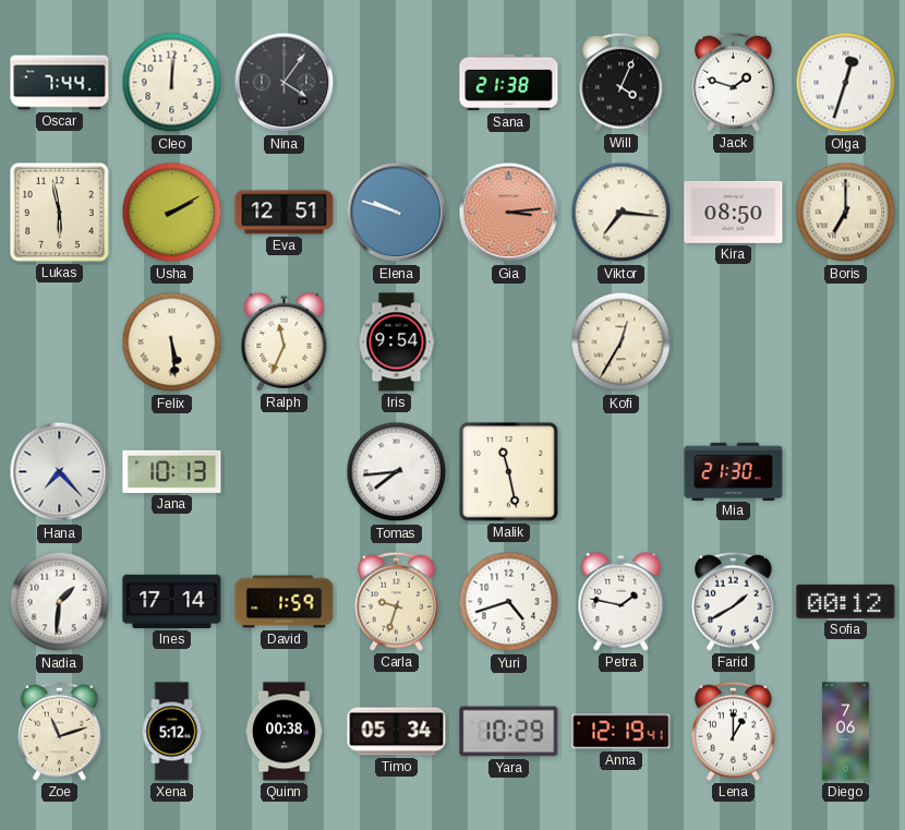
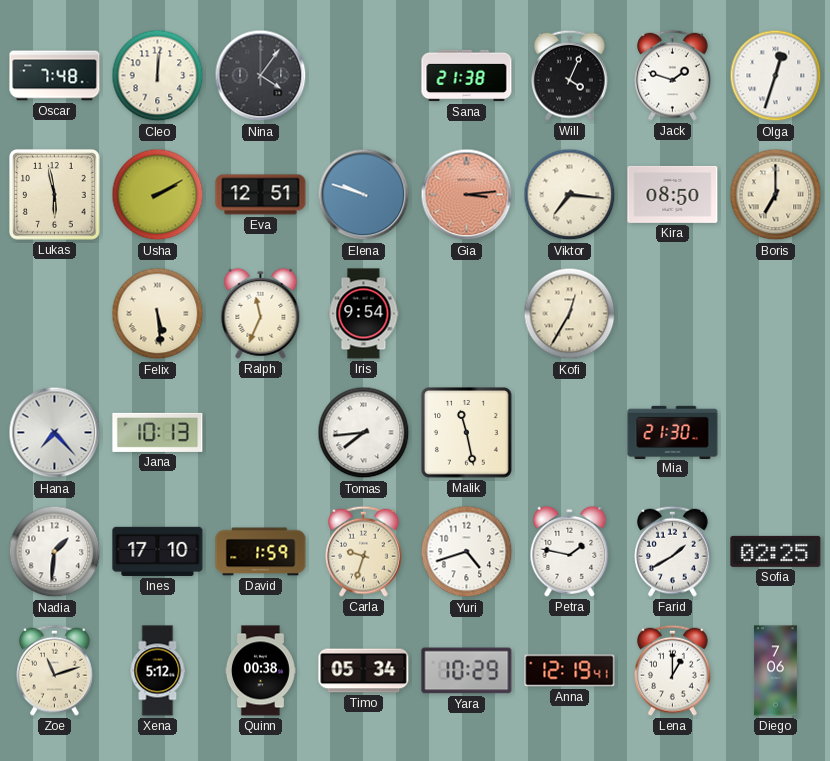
Oscar: 7:44 -> 7:48
Ines: 17:14 -> 17:10
Sofia: 00:12 -> 02:25
